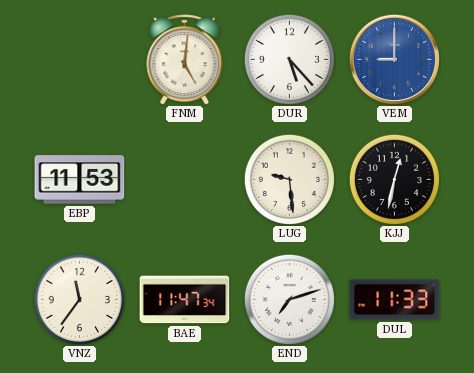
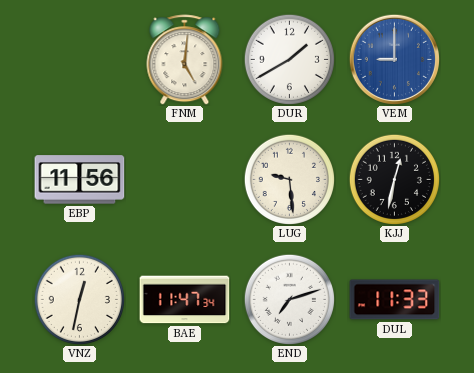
DUR: 5:23 -> 1:40
EBP: 11:53 -> 11:56
VNZ: 11:36 -> 12:32
